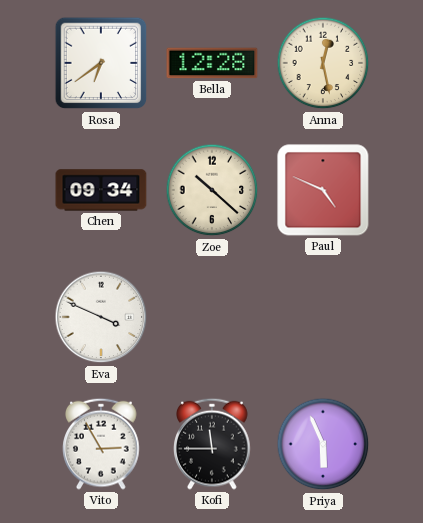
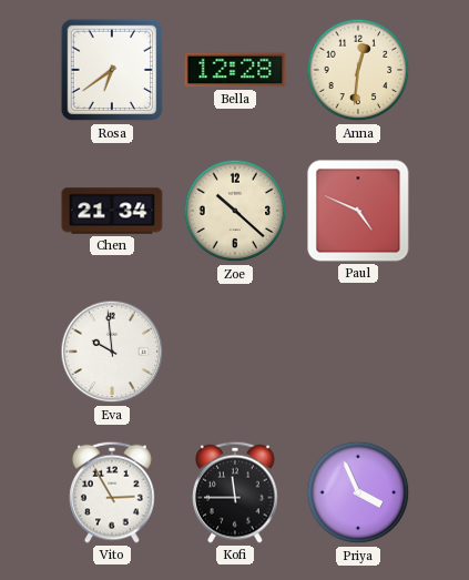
Anna: 12:28 -> 12:31
Chen: 09:34 -> 21:34
Eva: 3:49 -> 9:59
Priya: 5:56 -> 3:56
